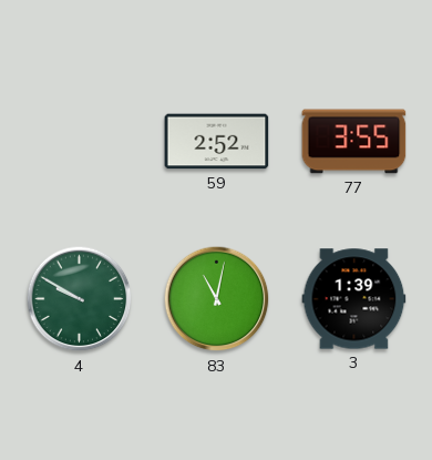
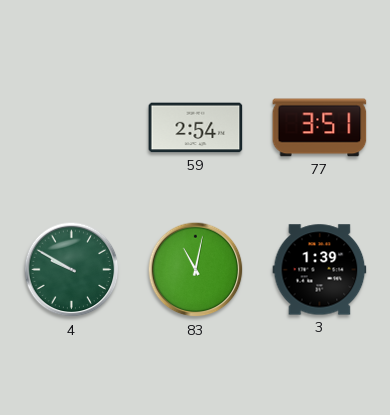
59: 2:52 -> 2:54
77: 3:55 -> 3:51
